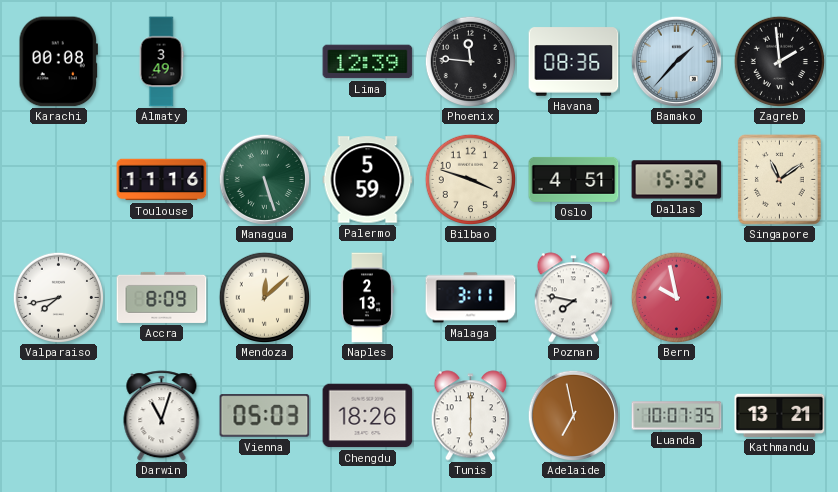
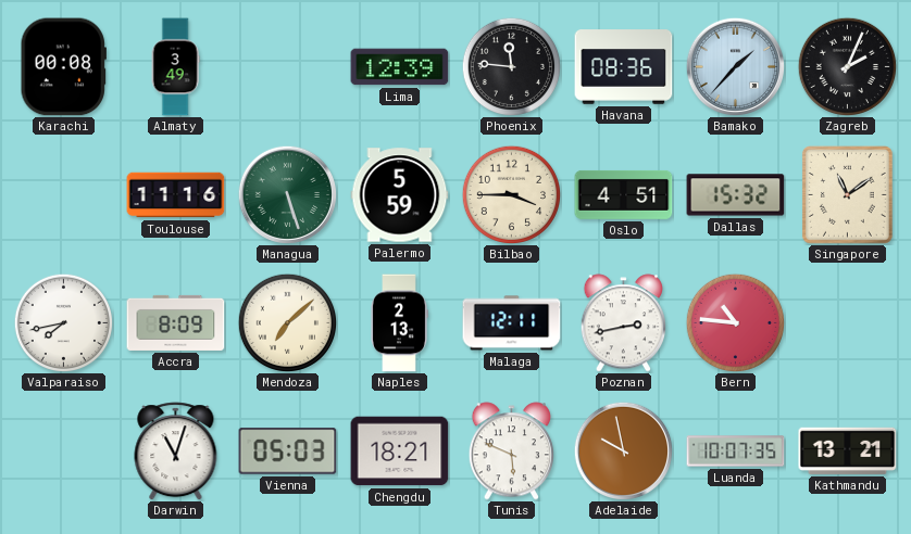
Zagreb: 1:59 -> 2:04
Bilbao: 3:48 -> 3:45
Mendoza: 12:08 -> 7:08
Malaga: 3:11 -> 12:11
Poznan: 7:47 -> 2:43
Bern: 9:58 -> 10:46
Chengdu: 18:26 -> 18:21
Tunis: 6:00 -> 5:49
Adelaide: 6:58 -> 9:58
